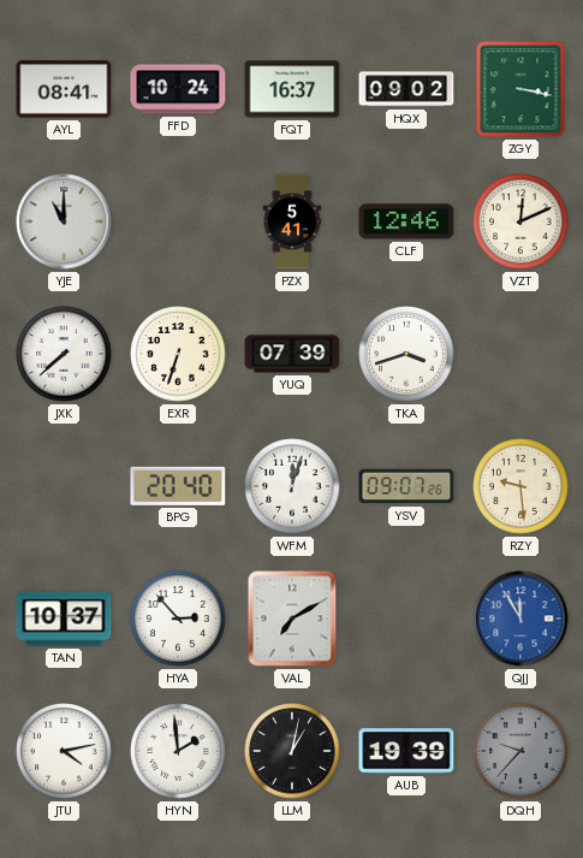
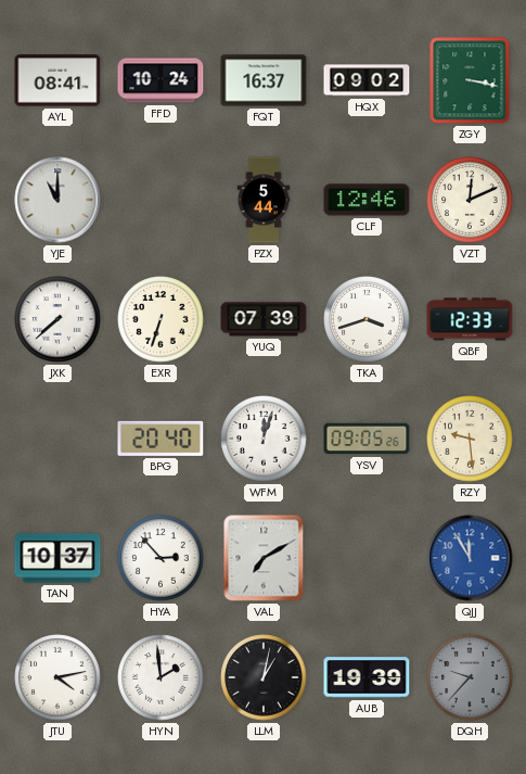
PZX: 5:41 -> 5:44
QBF: none -> 12:33
YSV: 09:07 -> 09:05
